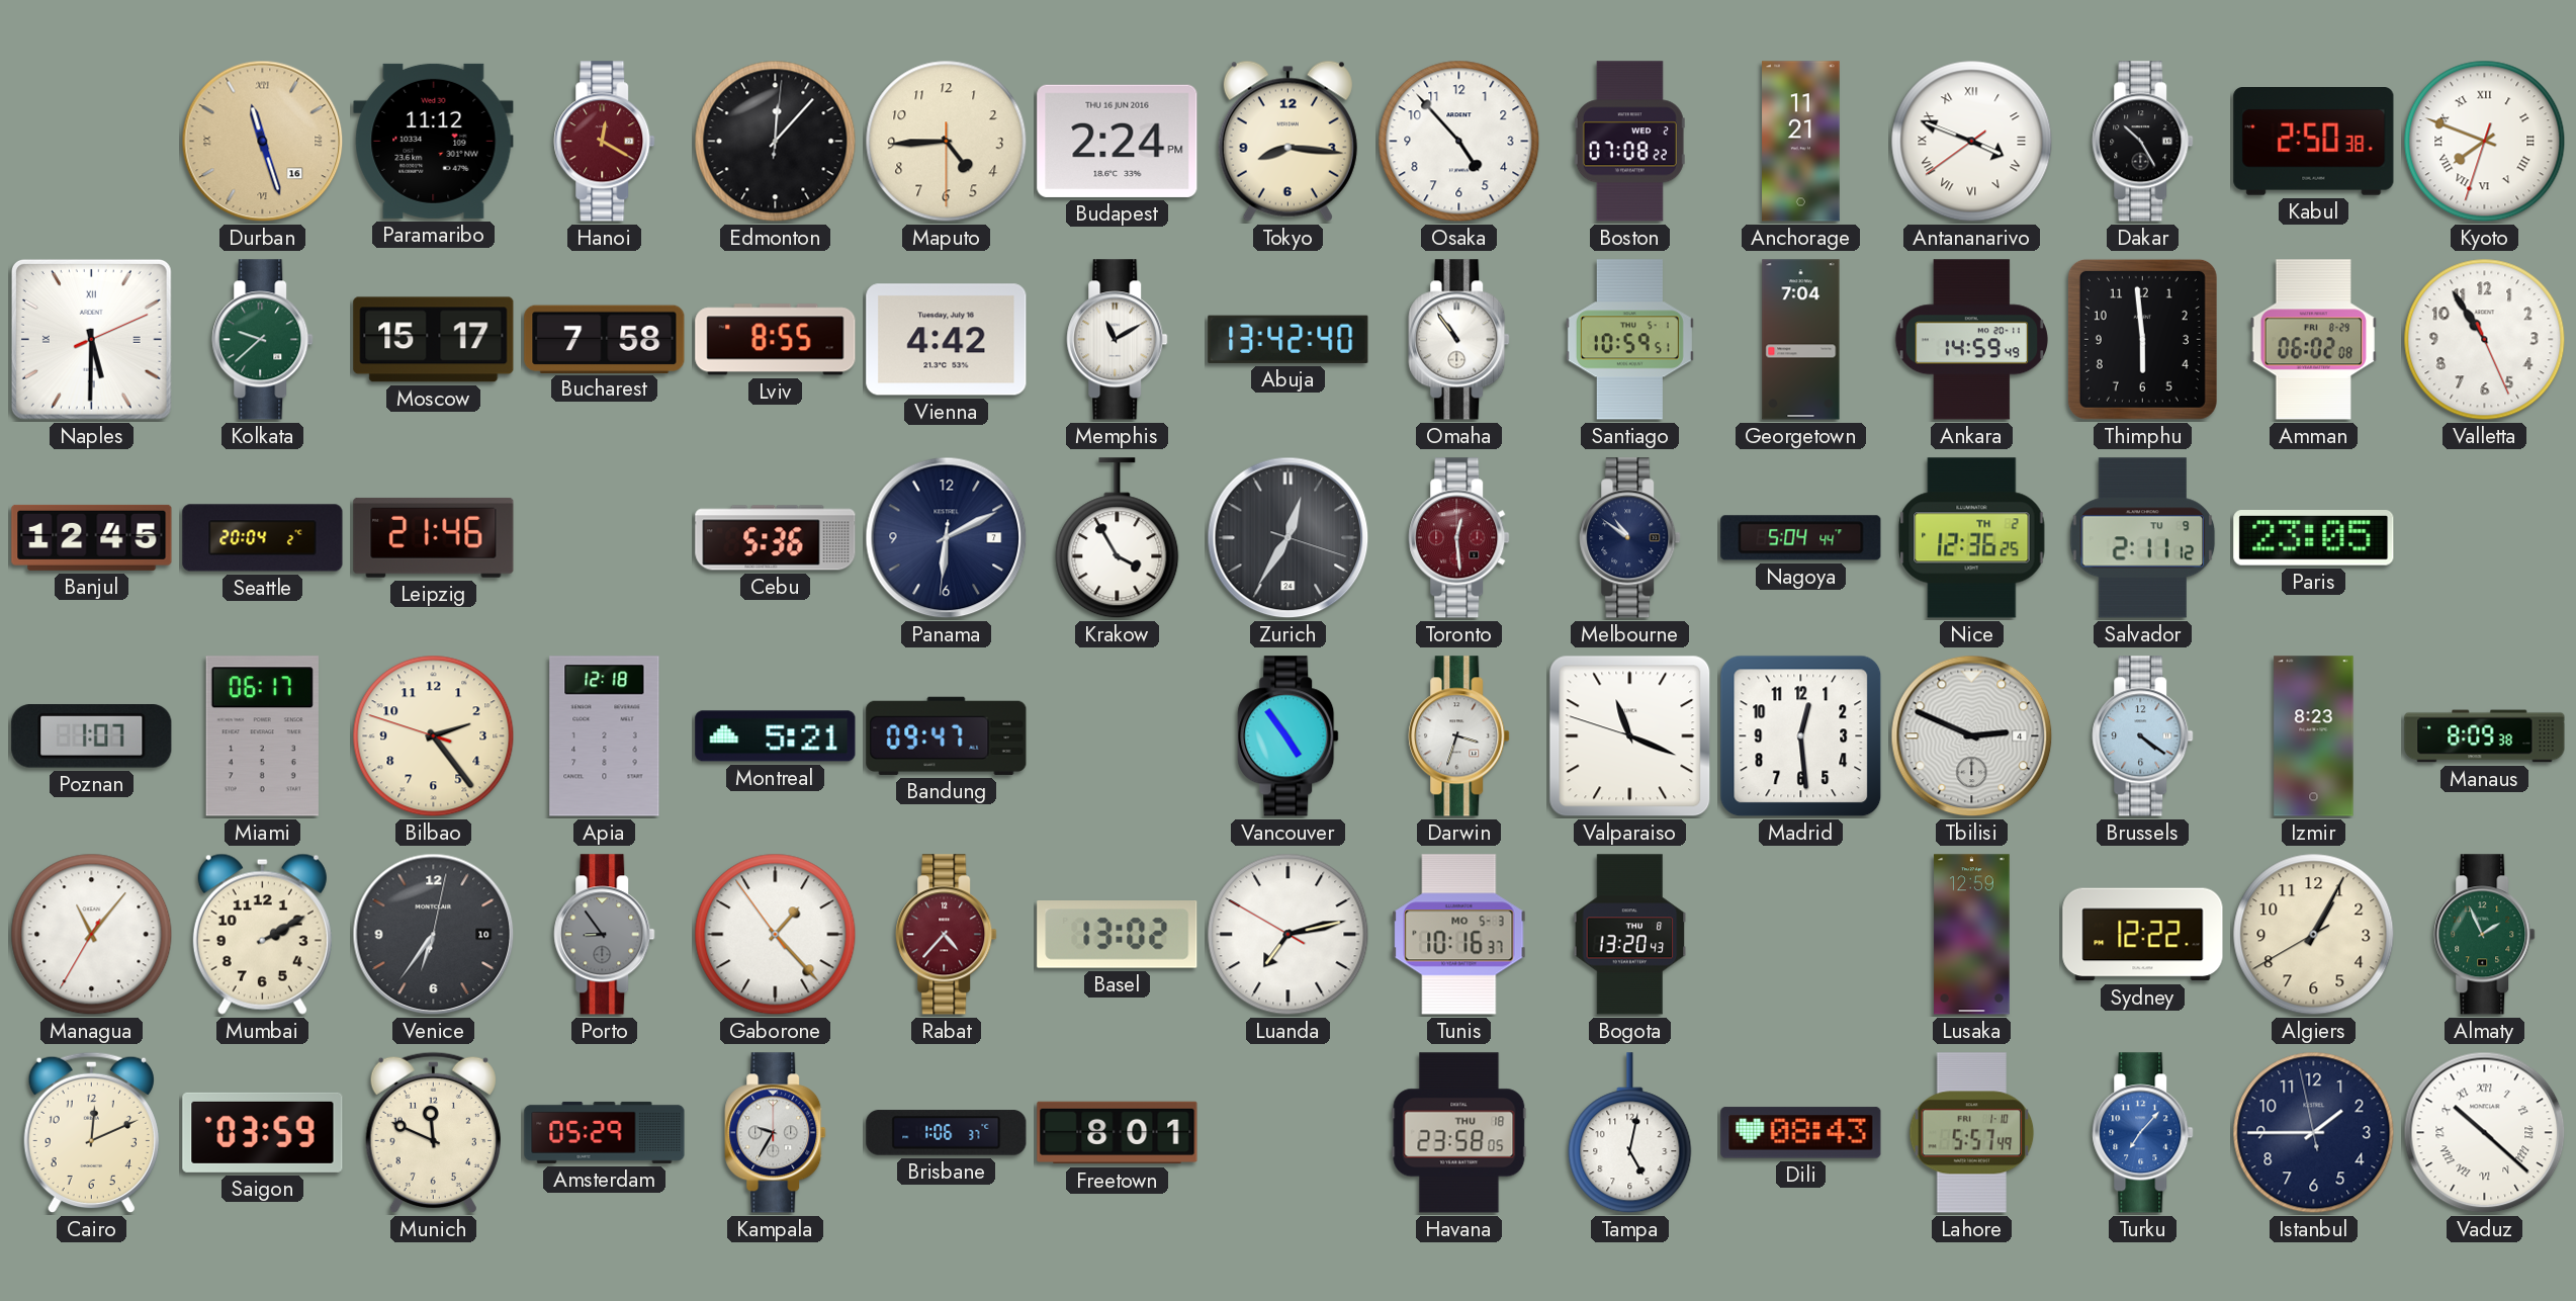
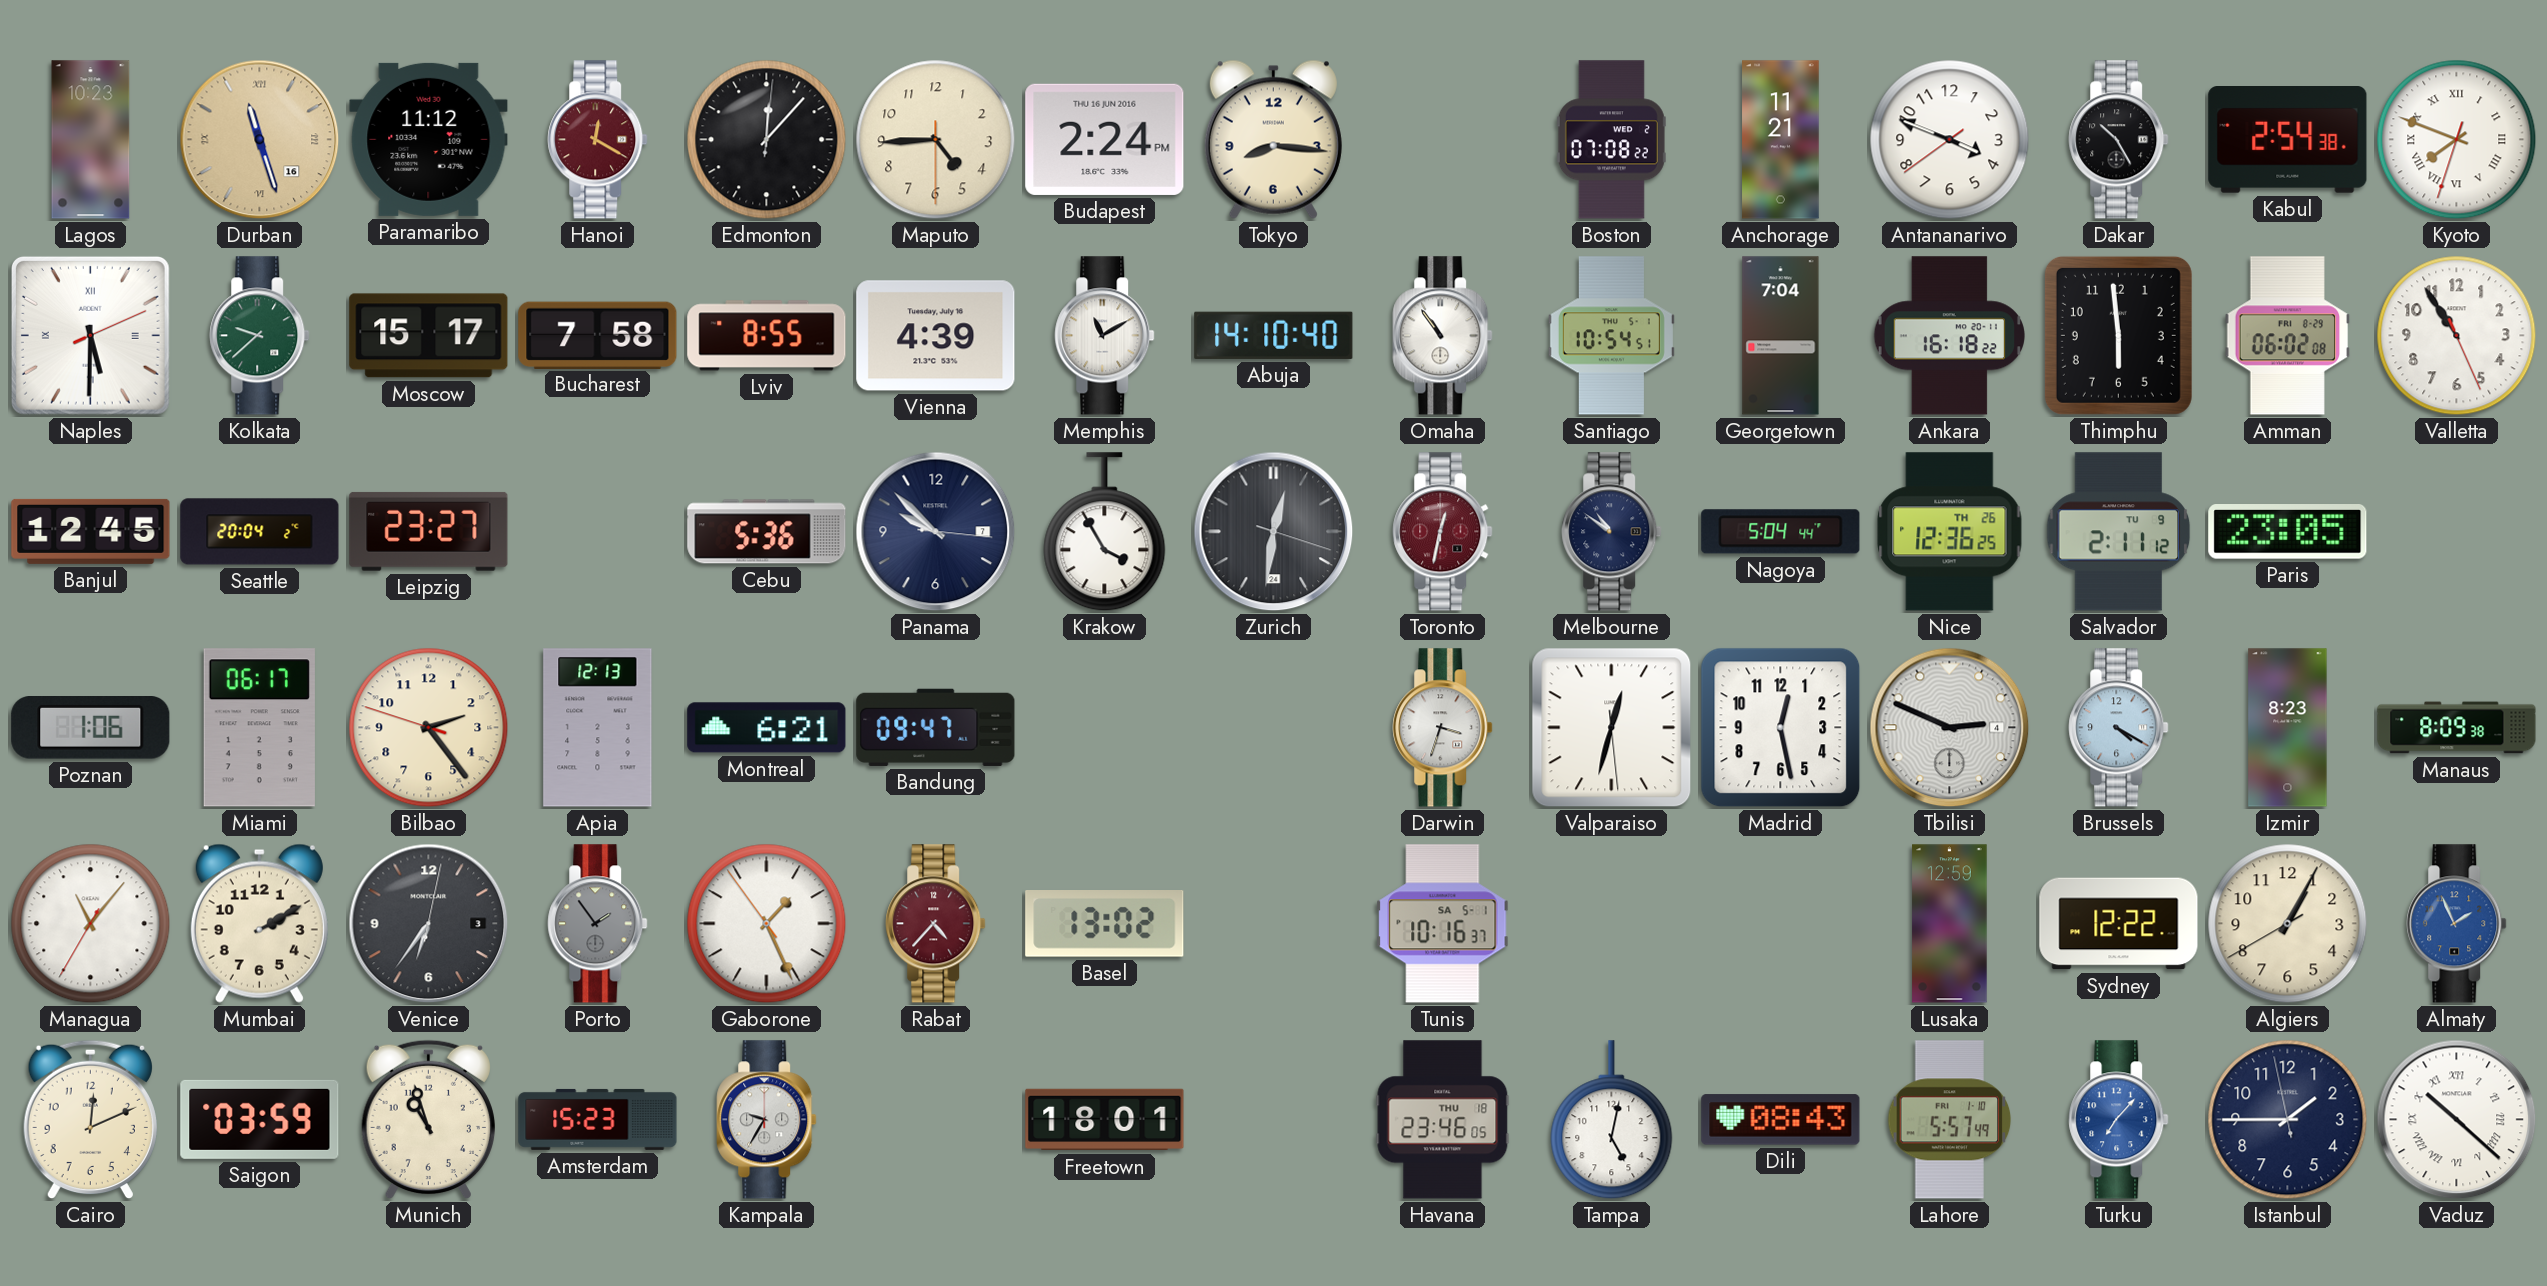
Lagos: none -> 10:23
Osaka: 4:53 -> none
Antananarivo numerals: Roman -> Arabic
Kabul: 2:50 -> 2:54
Vienna: 4:42 -> 4:39
Abuja: 13:42 -> 14:10
Santiago: 10:59 -> 10:54
Ankara: 14:59 -> 16:18
Leipzig: 21:46 -> 23:27
Panama: 6:10 -> 9:52
Zurich: 12:35 -> 12:31
Toronto: 12:29 -> 12:32
Nice date: TH 2 -> TH 26
Poznan: 1:07 -> 1:06
Apia: 12:18 -> 12:13
Montreal: 5:21 -> 6:21
Vancouver: 4:54 -> none
Valparaiso: 11:18 -> 12:32
Madrid: 12:29 -> 12:28
Brussels: 4:21 -> 4:20
Venice date: 10 -> 3
Porto: 8:54 -> 1:54
Gaborone: 1:22 -> 1:25
Luanda: 7:12 -> none
Tunis date: MO 5-3 -> SA 5-1
Bogota: 13:20 -> none
Almaty dial: green -> blue
Munich: 11:49 -> 10:57
Amsterdam: 05:29 -> 15:23
Brisbane: 1:06 -> none
Freetown: 8:01 -> 18:01
Havana: 23:58 -> 23:46
